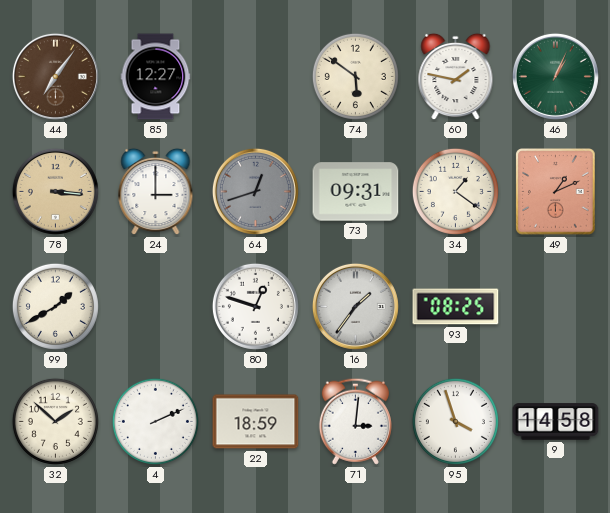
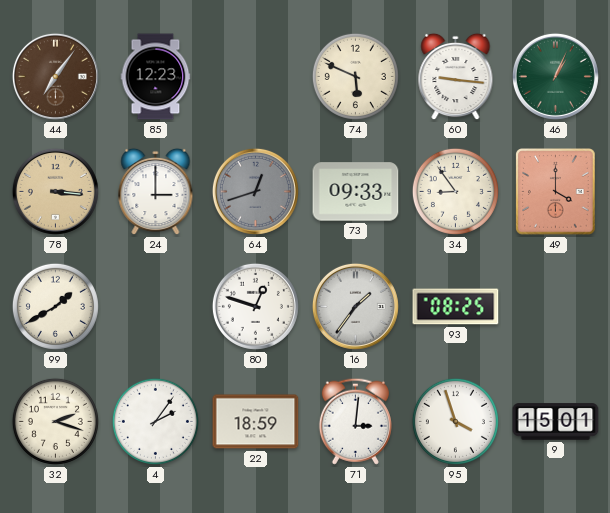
85: 12:27 -> 12:23
74: 5:51 -> 5:49
60: 1:47 -> 9:16
73: 09:31 -> 09:33
34: 1:21 -> 8:54
49: 1:11 -> 4:00
32: 1:52 -> 2:18
4: 2:11 -> 2:06
9: 14:58 -> 15:01
